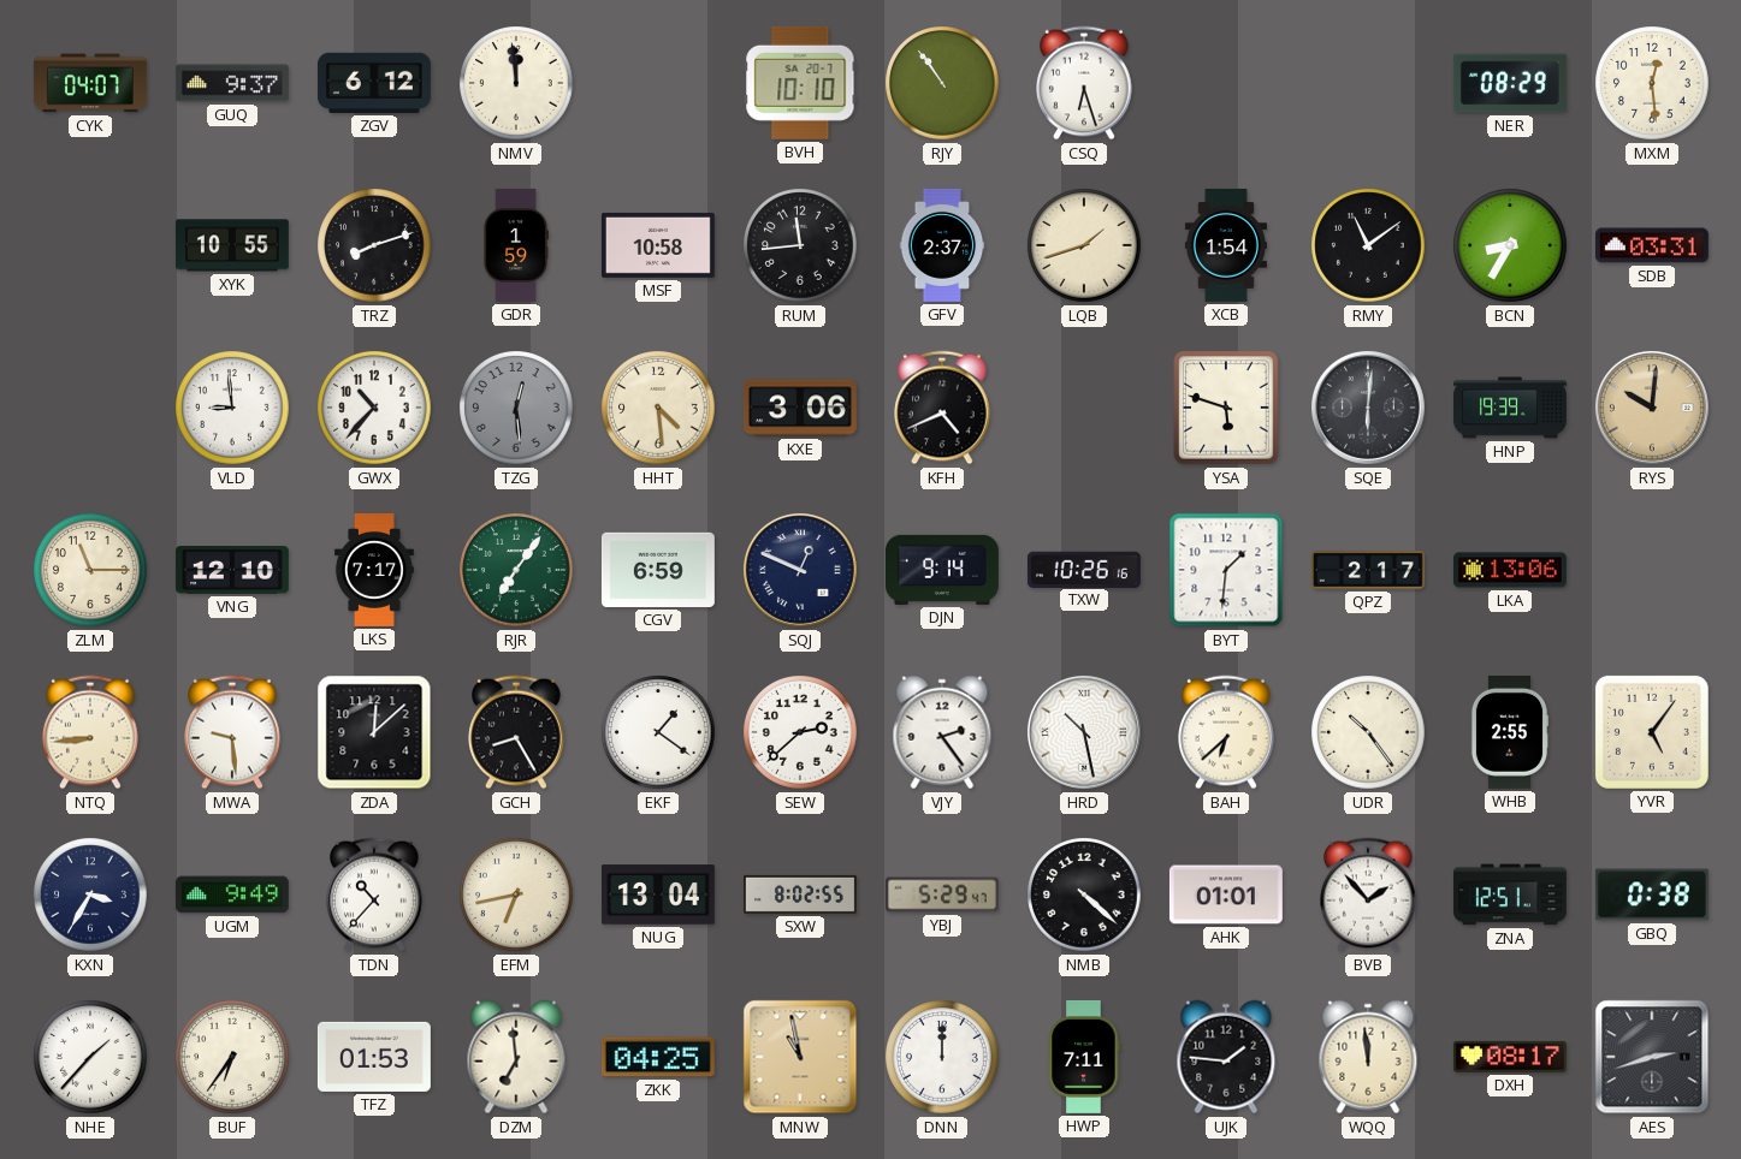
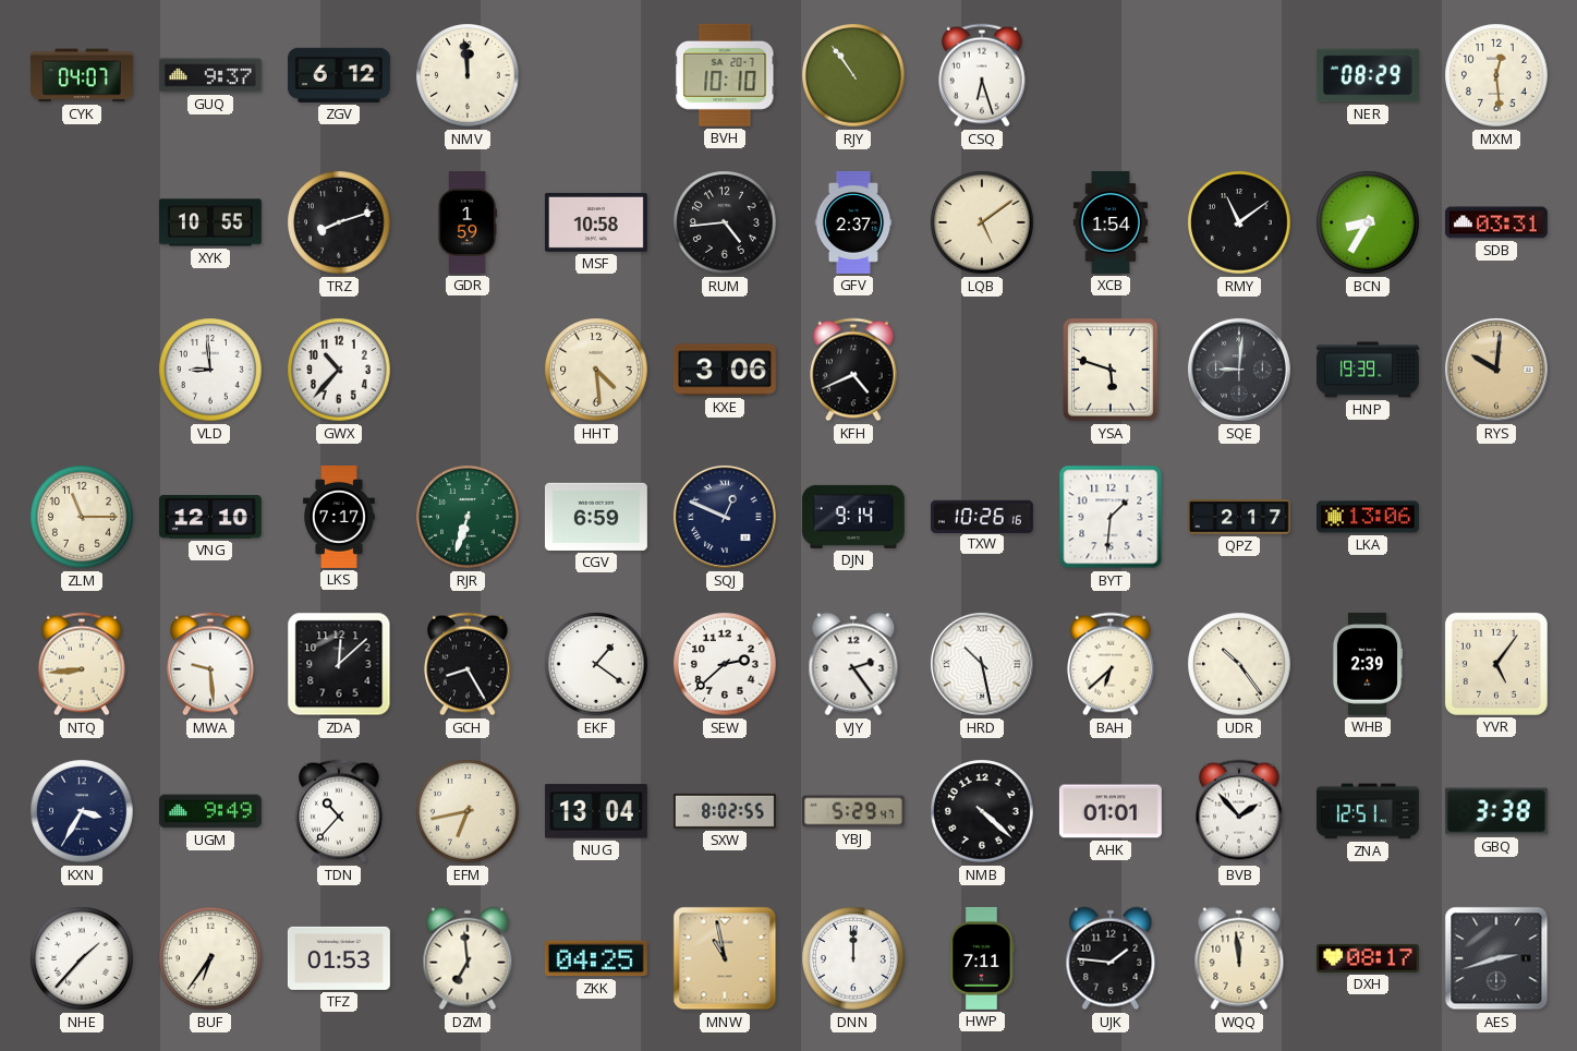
RUM: 11:44 -> 4:44
LQB: 1:42 -> 5:09
TZG: 12:29 -> none
SQE: 6:01 -> 9:01
RJR: 7:06 -> 6:33
WHB: 2:55 -> 2:39
GBQ: 0:38 -> 3:38
